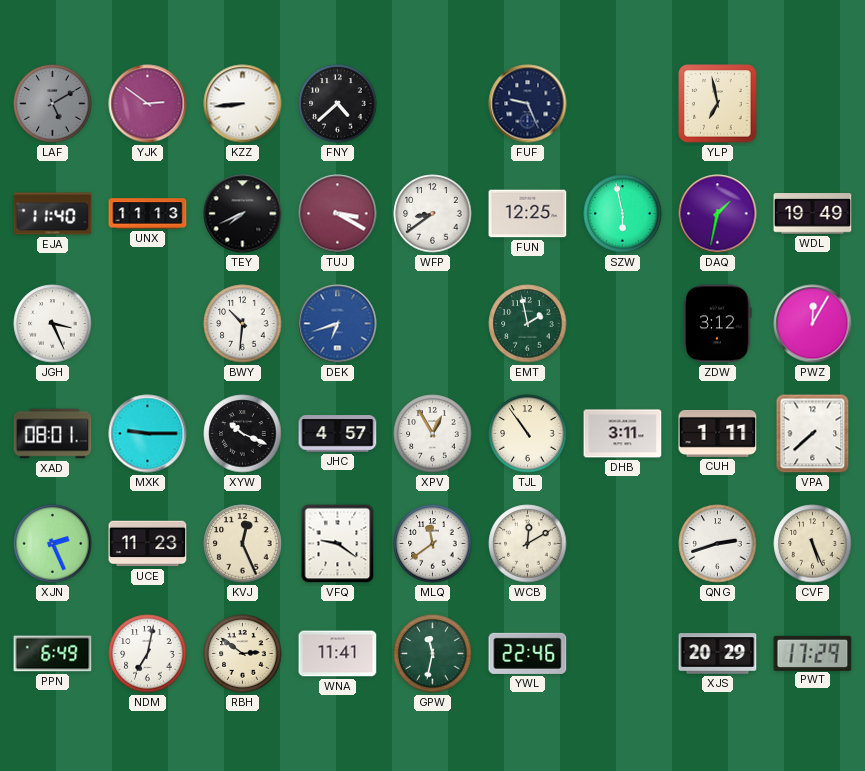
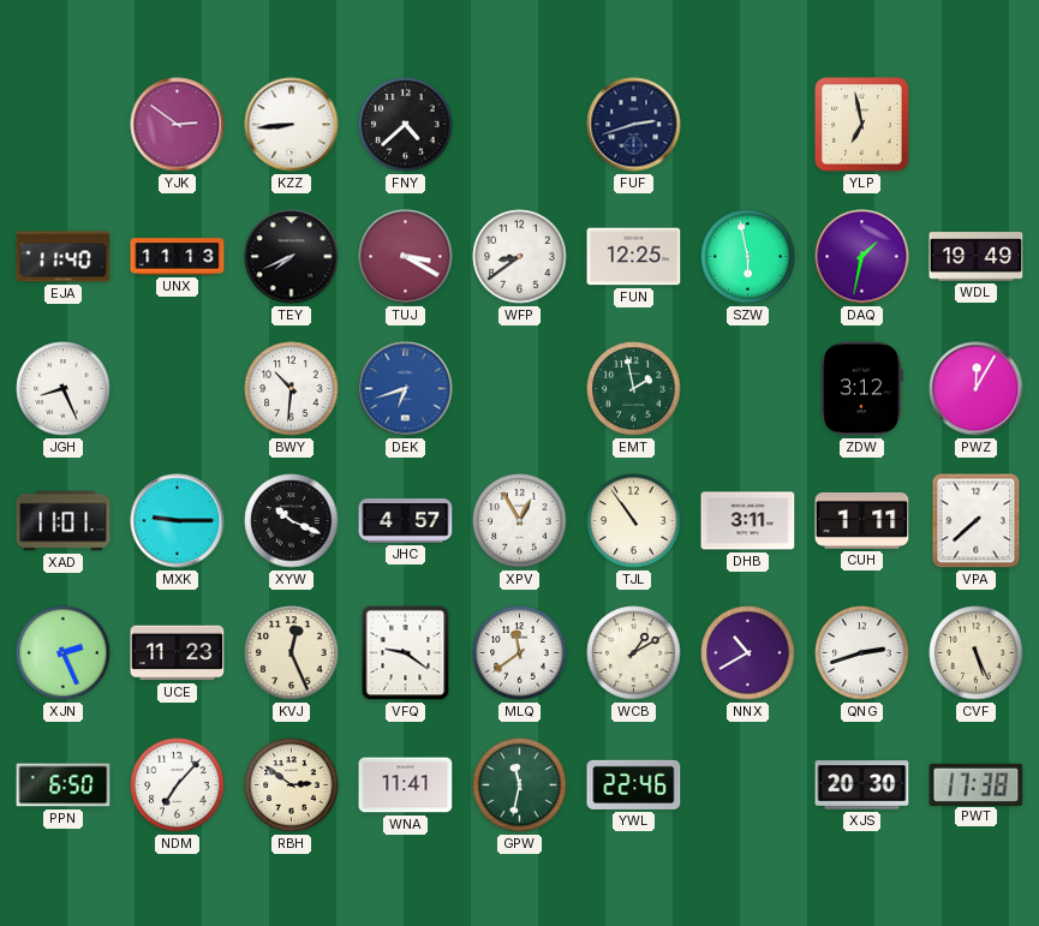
LAF: 5:10 -> none
FUF: 9:26 -> 2:42
JGH: 3:26 -> 8:26
XAD: 08:01 -> 11:01
WCB: 12:10 -> 1:10
NNX: none -> 10:40
PPN: 6:49 -> 6:50
NDM: 7:02 -> 7:07
XJS: 20:29 -> 20:30
PWT: 17:29 -> 17:38
